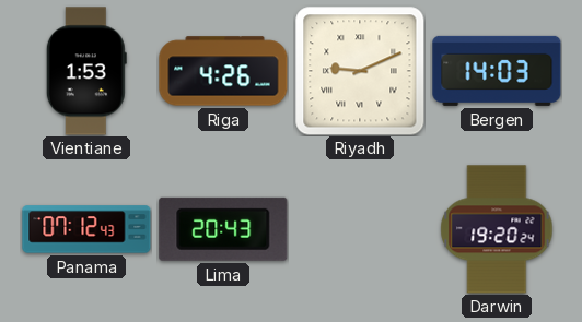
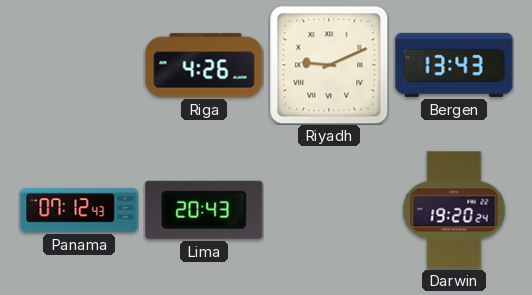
Vientiane: 1:53 -> none
Bergen: 14:03 -> 13:43
